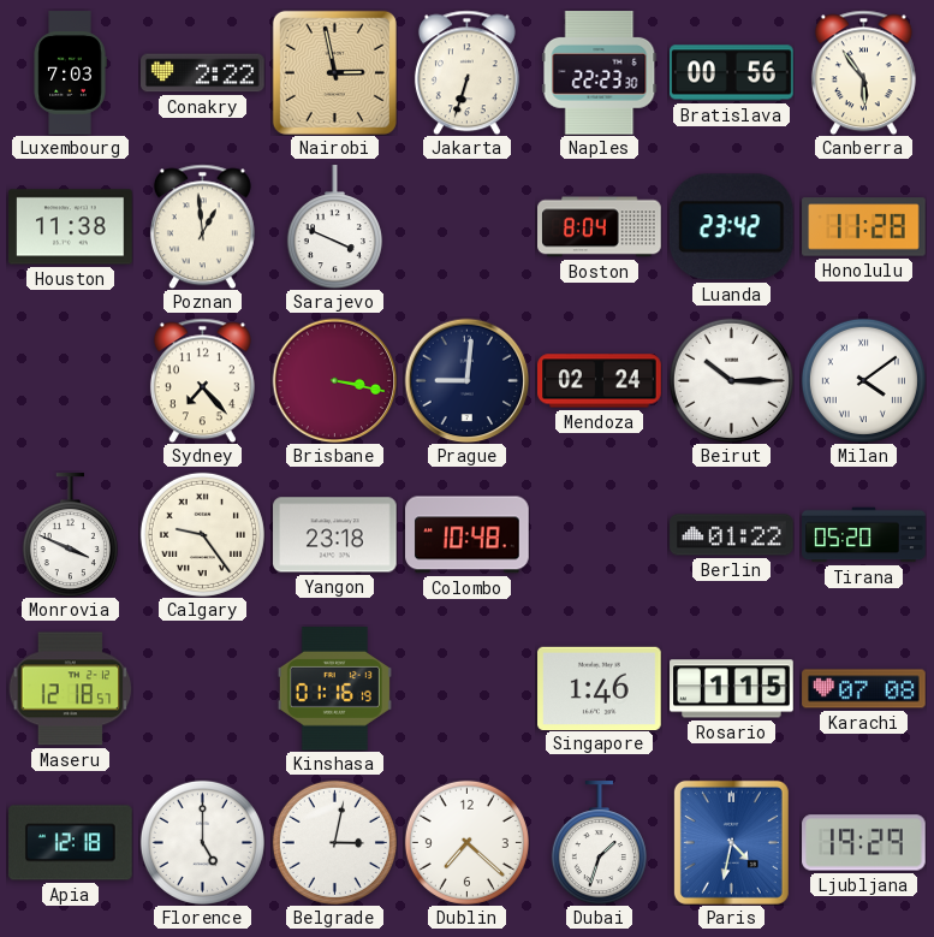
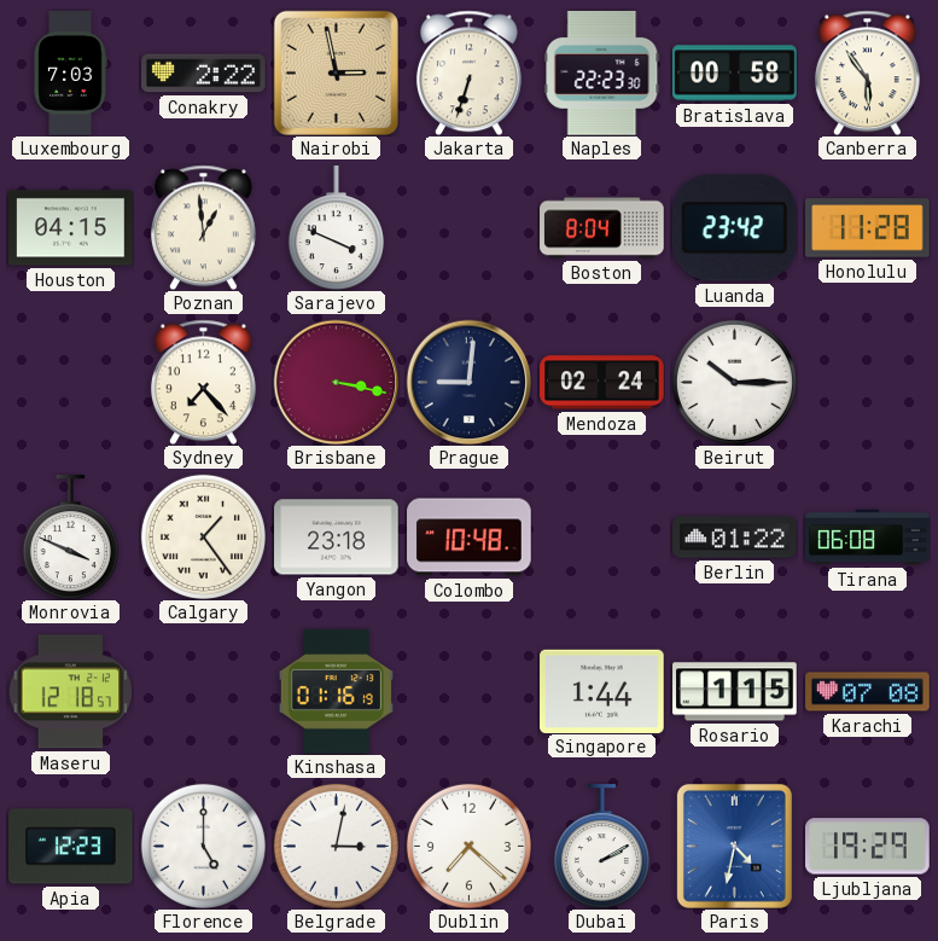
Bratislava: 00:56 -> 00:58
Houston: 11:38 -> 04:15
Milan: 4:09 -> none
Calgary: 9:24 -> 1:24
Tirana: 05:20 -> 06:08
Singapore: 1:46 -> 1:44
Apia: 12:18 -> 12:23
Dubai: 1:33 -> 2:10
